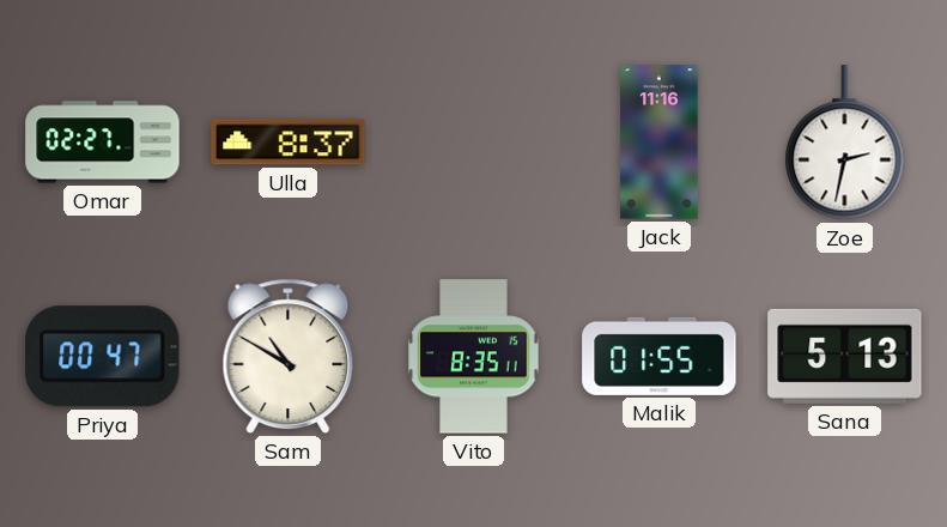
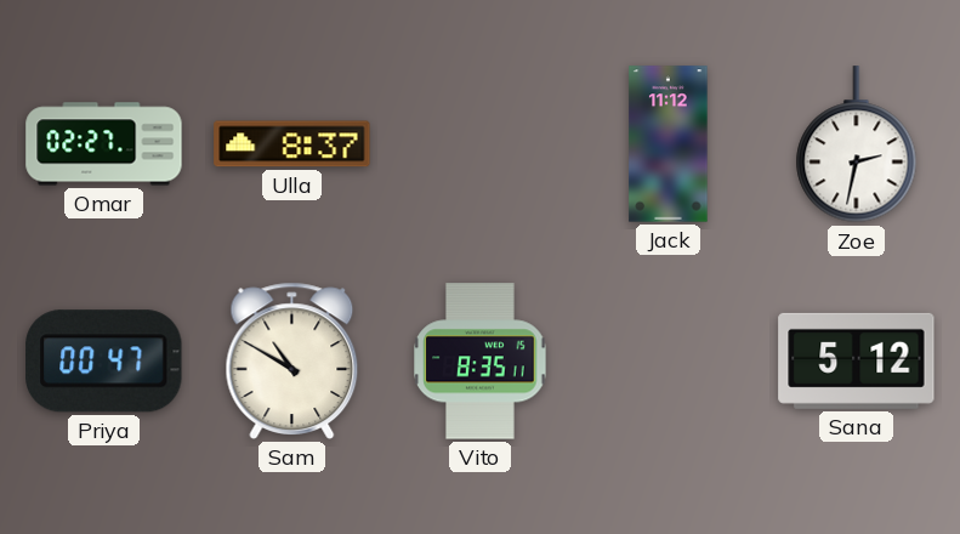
Jack: 11:16 -> 11:12
Malik: 01:55 -> none
Sana: 5:13 -> 5:12
